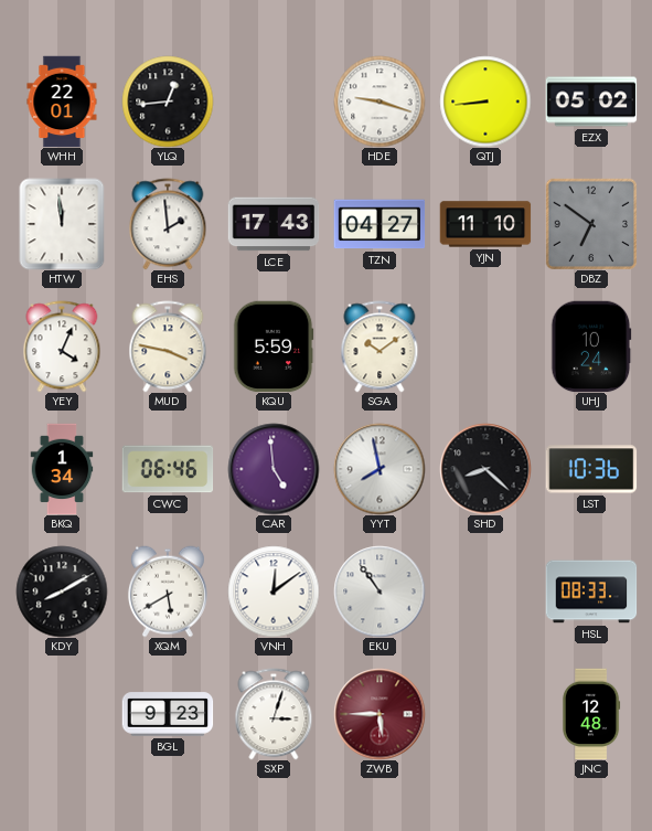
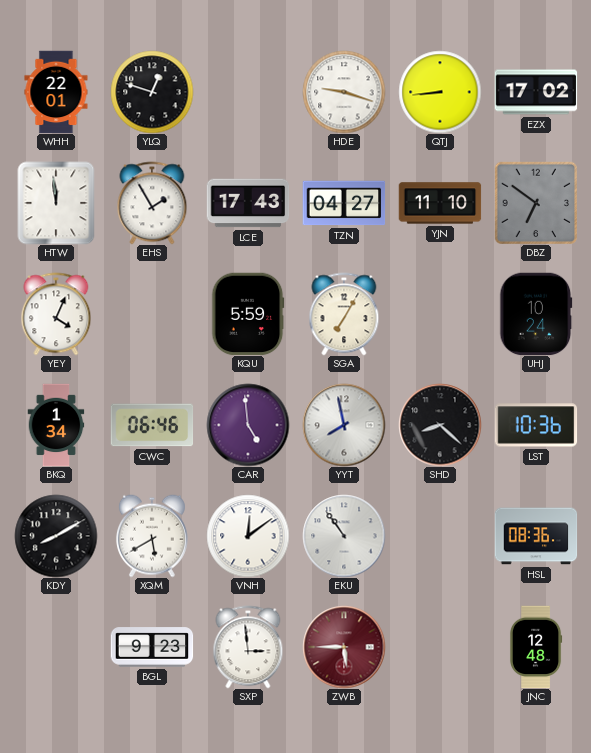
YLQ: 12:44 -> 12:48
EZX: 05:02 -> 17:02
EHS: 1:59 -> 1:55
MUD: 3:47 -> none
SGA: 10:09 -> 7:05
HSL: 08:33 -> 08:36
SXP: 3:03 -> 2:59
